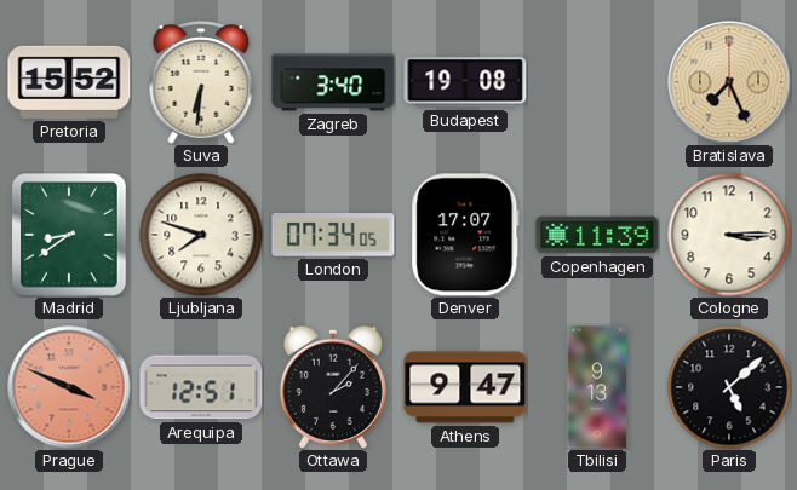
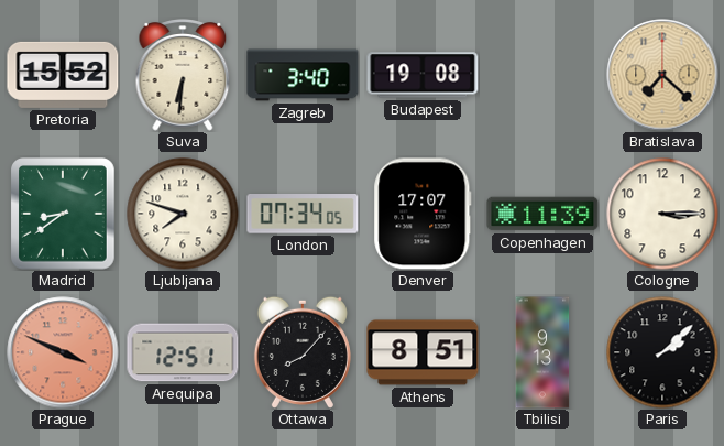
Bratislava: 7:26 -> 7:22
Ottawa: 2:07 -> 8:07
Athens: 9:47 -> 8:51
Paris: 5:08 -> 2:08
